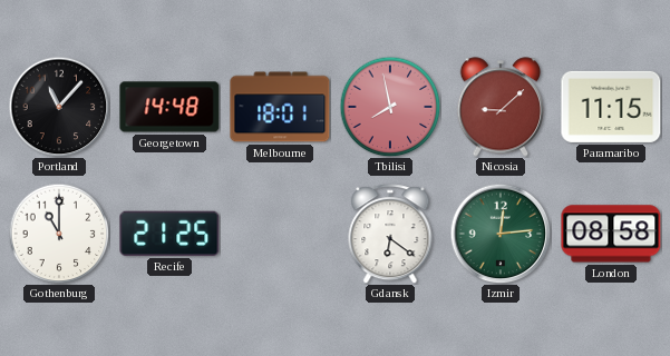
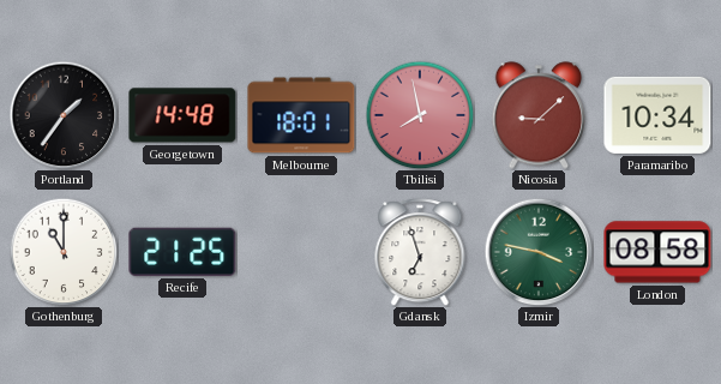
Portland: 11:07 -> 1:36
Paramaribo: 11:15 -> 10:34
Gdansk: 6:21 -> 6:57
Izmir: 12:14 -> 3:47
